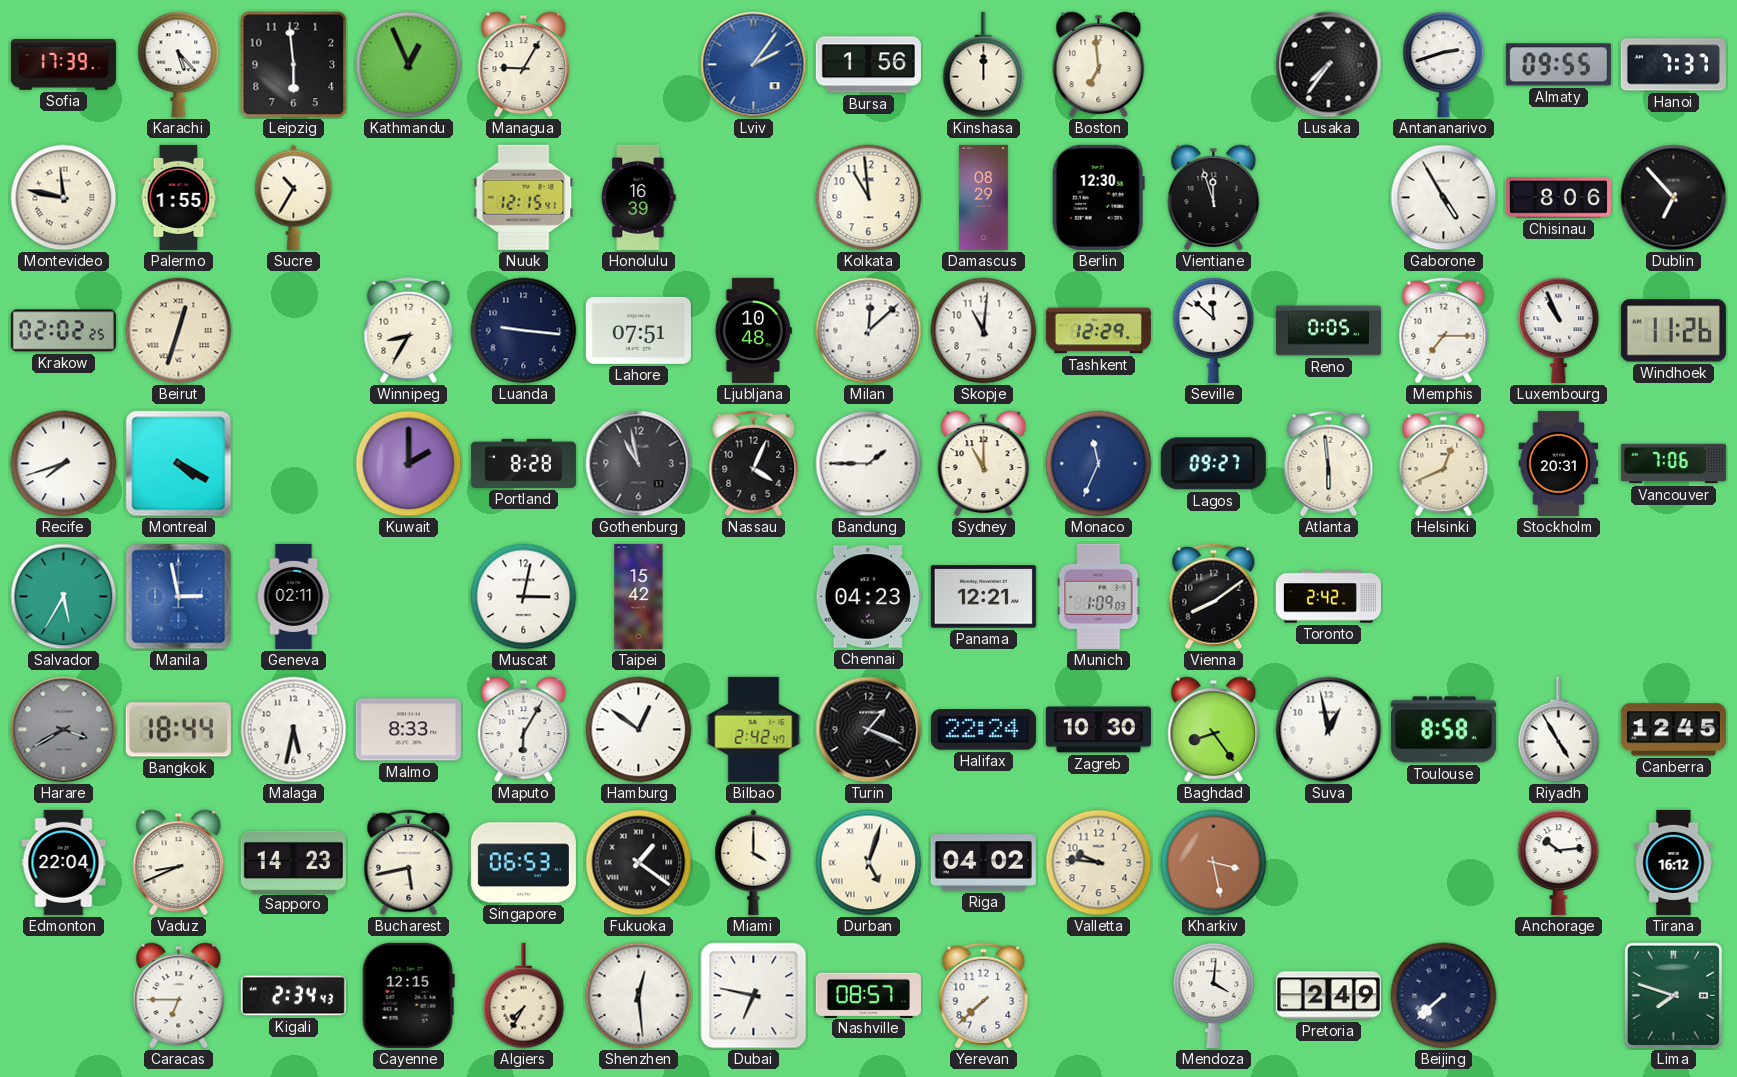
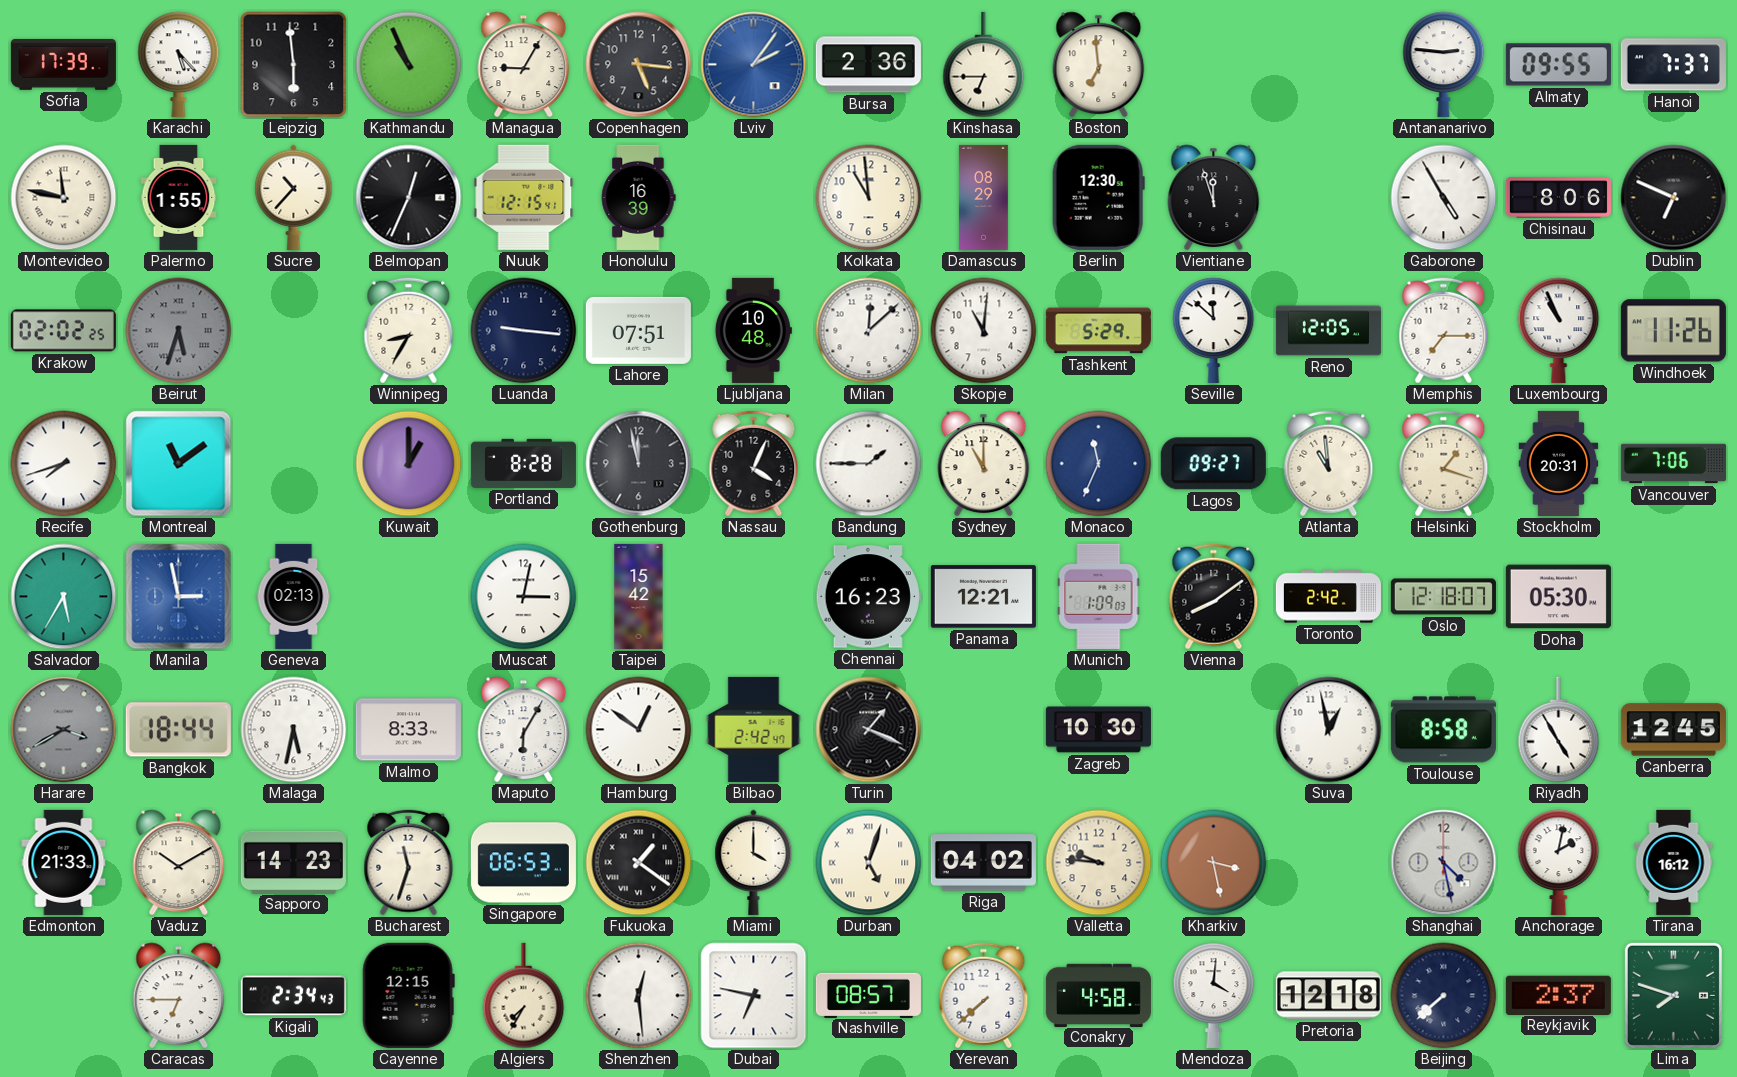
Kathmandu: 12:56 -> 10:56
Copenhagen: none -> 5:16
Bursa: 1:56 -> 2:36
Kinshasa: 12:00 -> 6:45
Lusaka: 7:36 -> none
Antananarivo: 2:42 -> 2:46
Sucre: 10:35 -> 10:37
Belmopan: none -> 12:34
Dublin: 6:53 -> 6:49
Beirut: 12:33 -> 5:33
Beirut dial: cream -> grey
Tashkent: 12:29 -> 5:29
Reno: 0:05 -> 12:05
Montreal: 4:20 -> 11:09
Kuwait: 2:00 -> 1:00
Gothenburg: 10:58 -> 11:58
Atlanta: 5:59 -> 10:59
Helsinki: 12:41 -> 1:18
Geneva: 02:11 -> 02:13
Chennai: 04:23 -> 16:23
Oslo: none -> 12:18
Doha: none -> 05:30
Halifax: 22:24 -> none
Baghdad: 8:24 -> none
Edmonton: 22:04 -> 21:33
Vaduz: 8:41 -> 10:10
Bucharest: 5:43 -> 11:33
Shanghai: none -> 4:28
Anchorage: 10:14 -> 2:02
Conakry: none -> 4:58
Pretoria: 2:49 -> 12:18
Reykjavik: none -> 2:37
